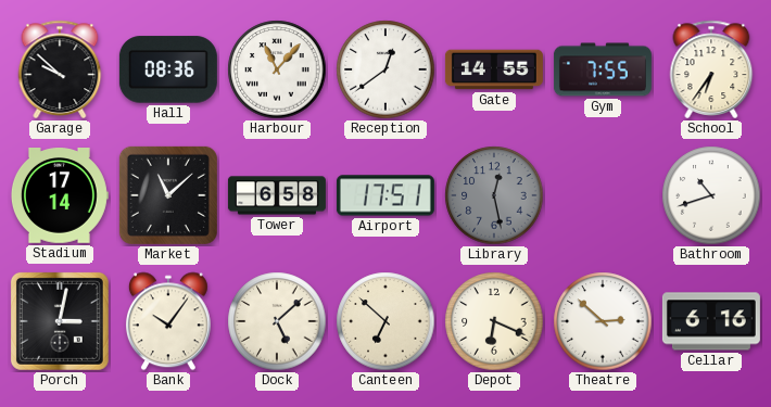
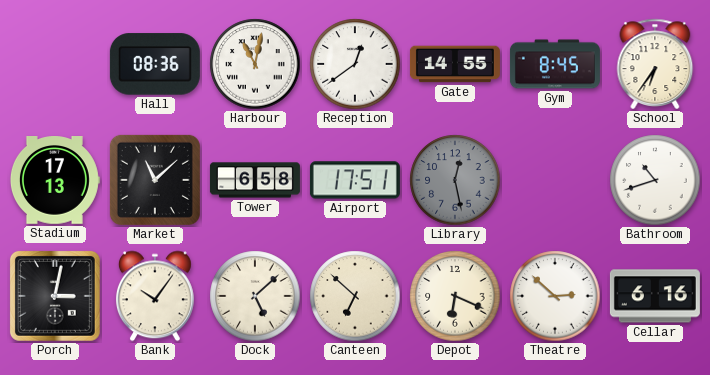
Garage: 9:52 -> none
Harbour: 11:07 -> 11:02
Gym: 7:55 -> 8:45
Stadium: 17:14 -> 17:13
